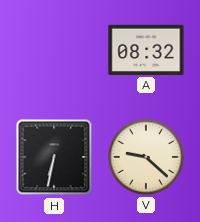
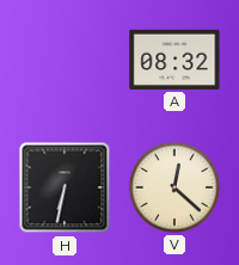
V: 9:22 -> 12:22
